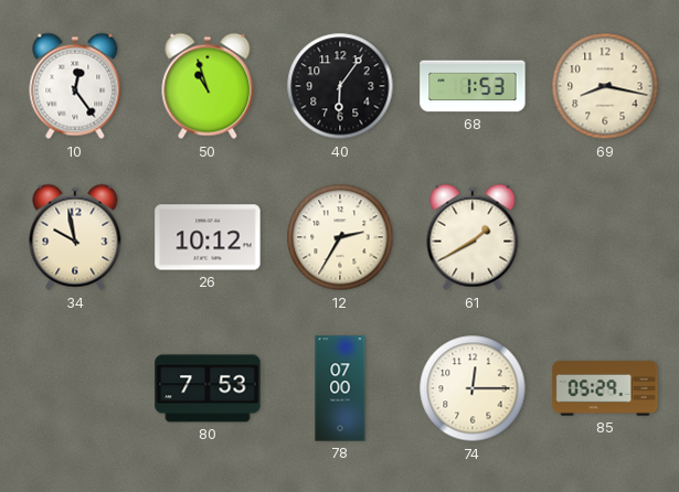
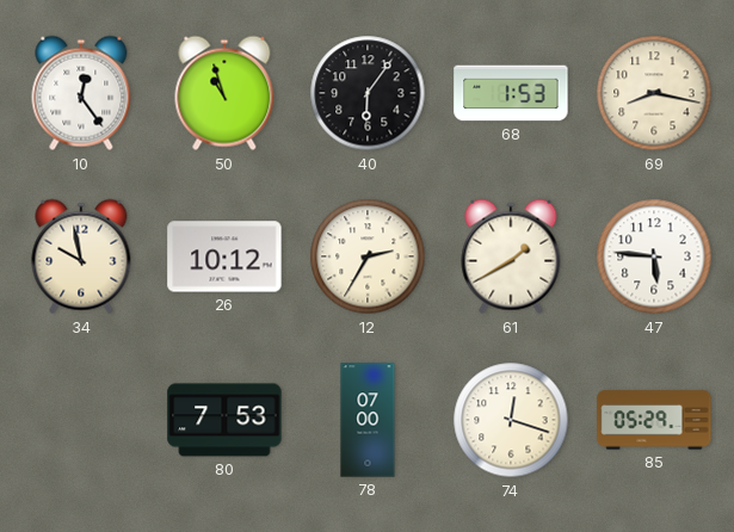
47: none -> 5:46
74: 12:15 -> 12:18
